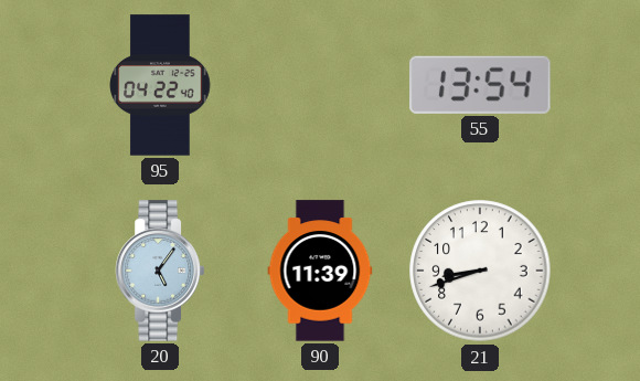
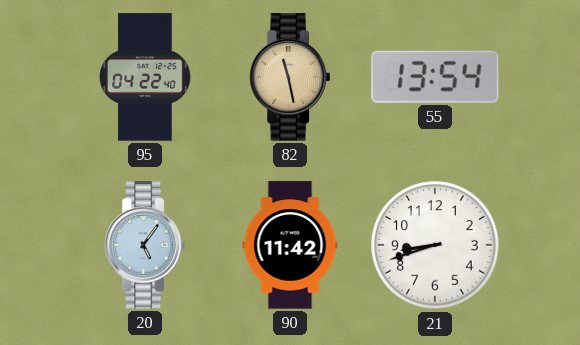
82: none -> 11:28
90: 11:39 -> 11:42
